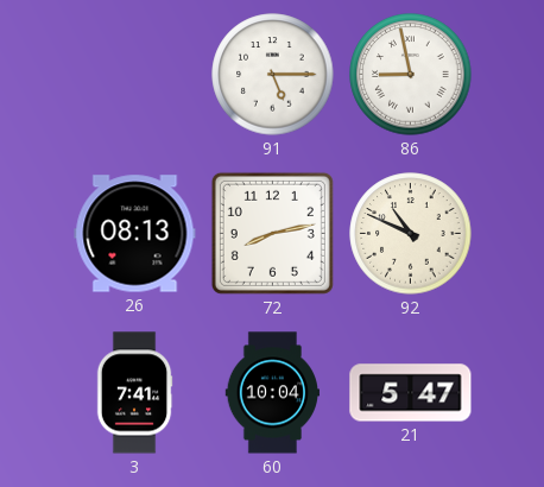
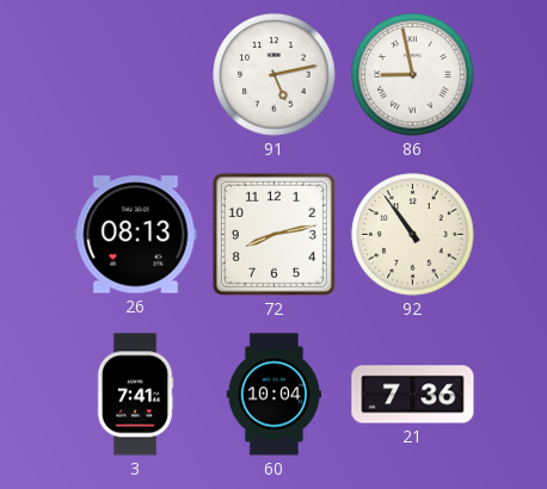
91: 5:15 -> 5:13
92: 10:49 -> 10:54
21: 5:47 -> 7:36
